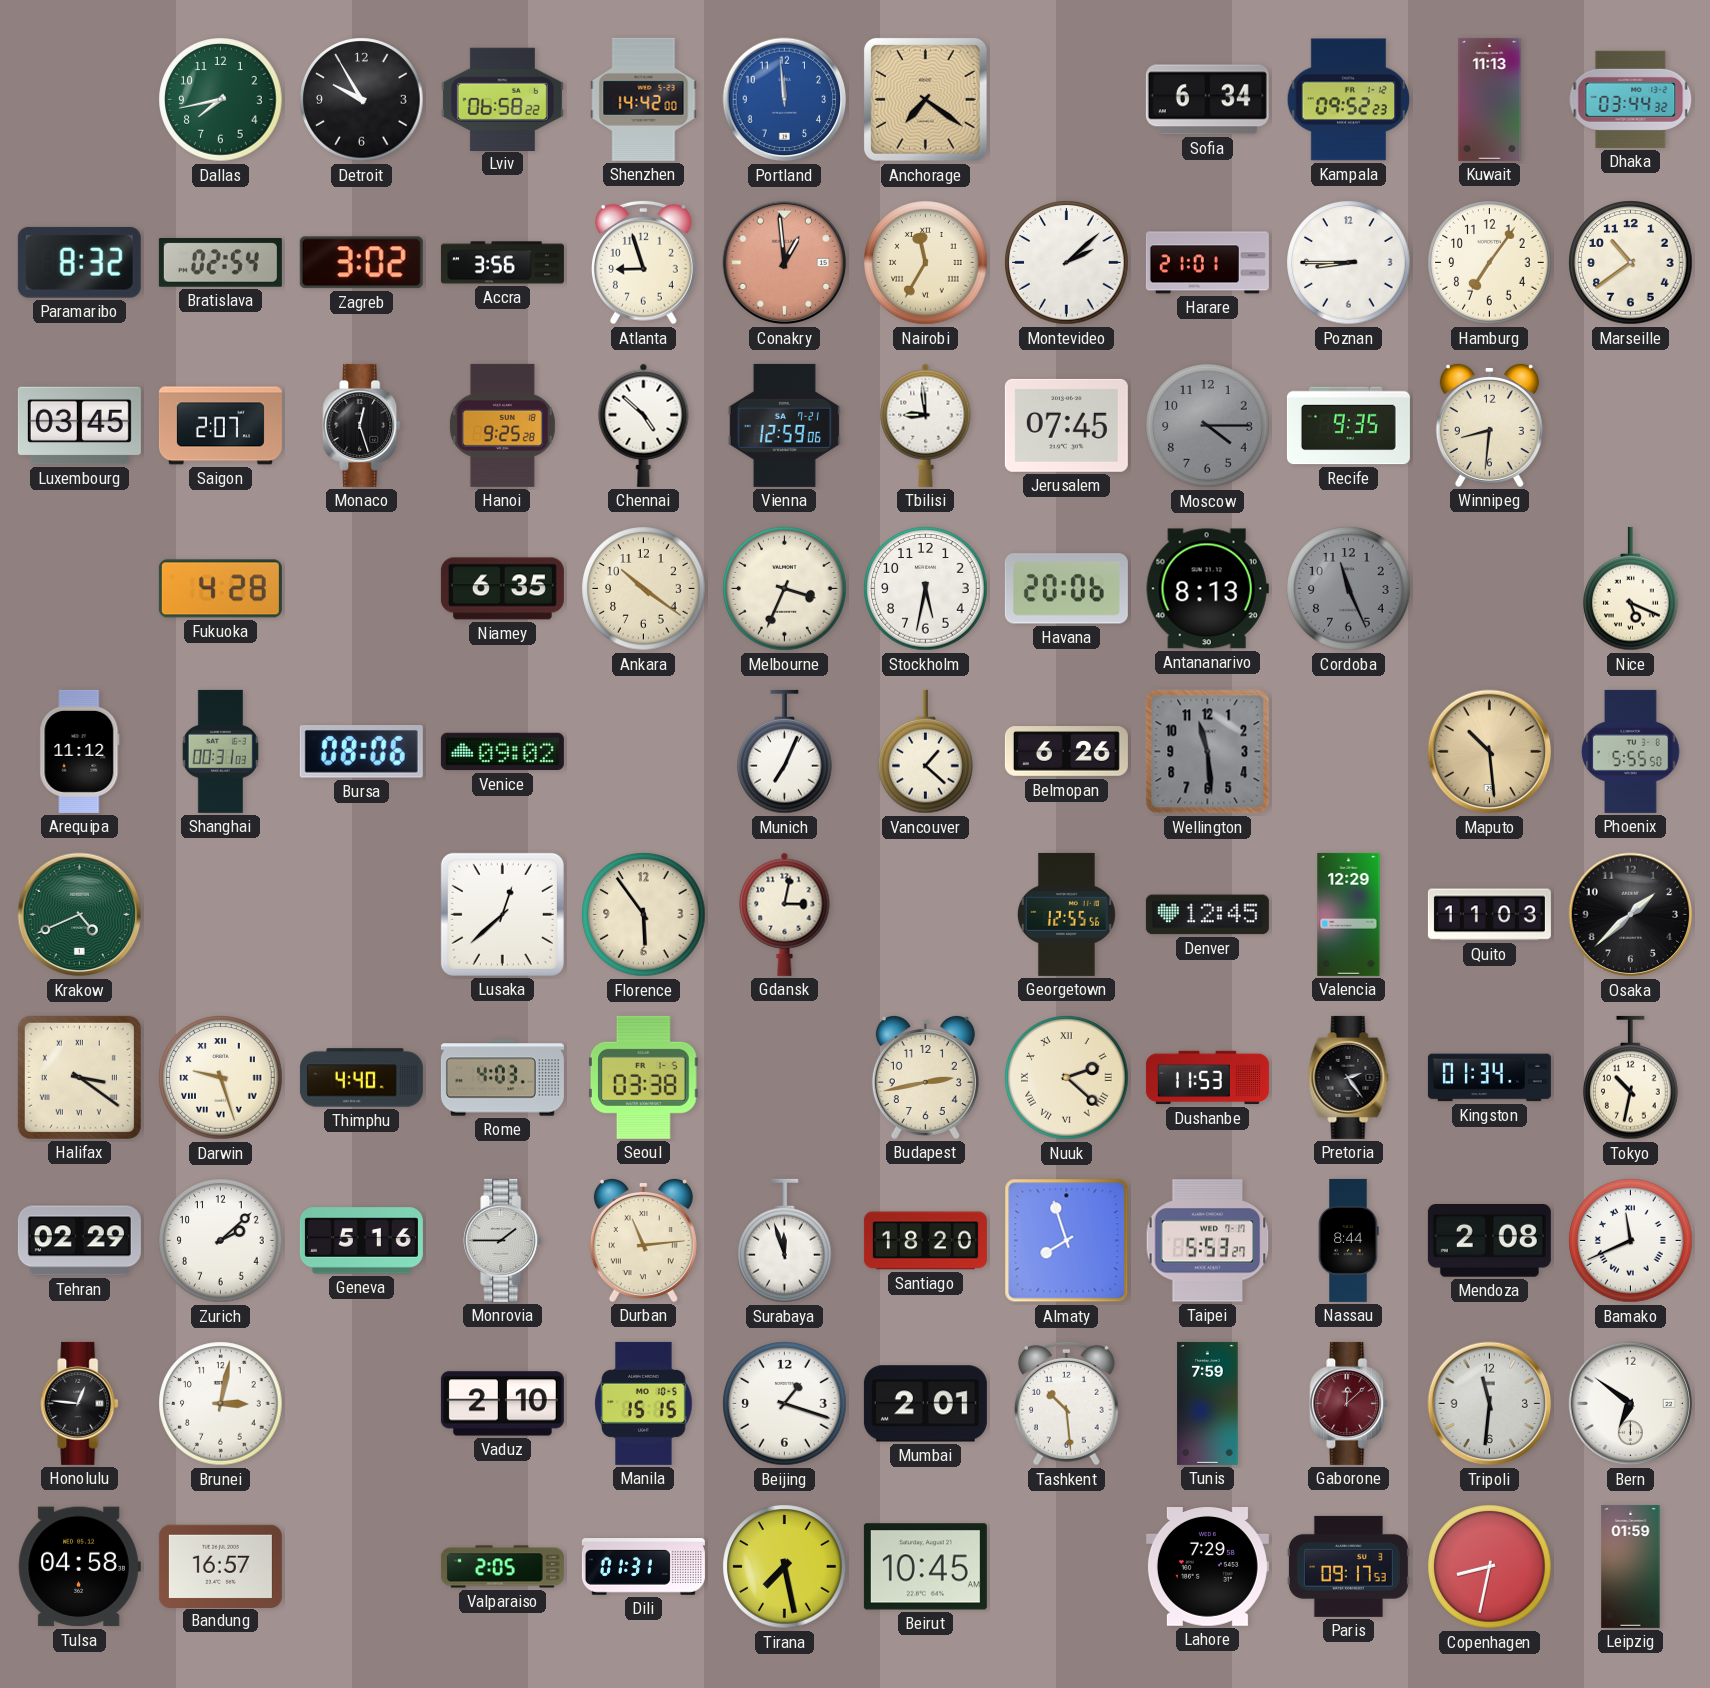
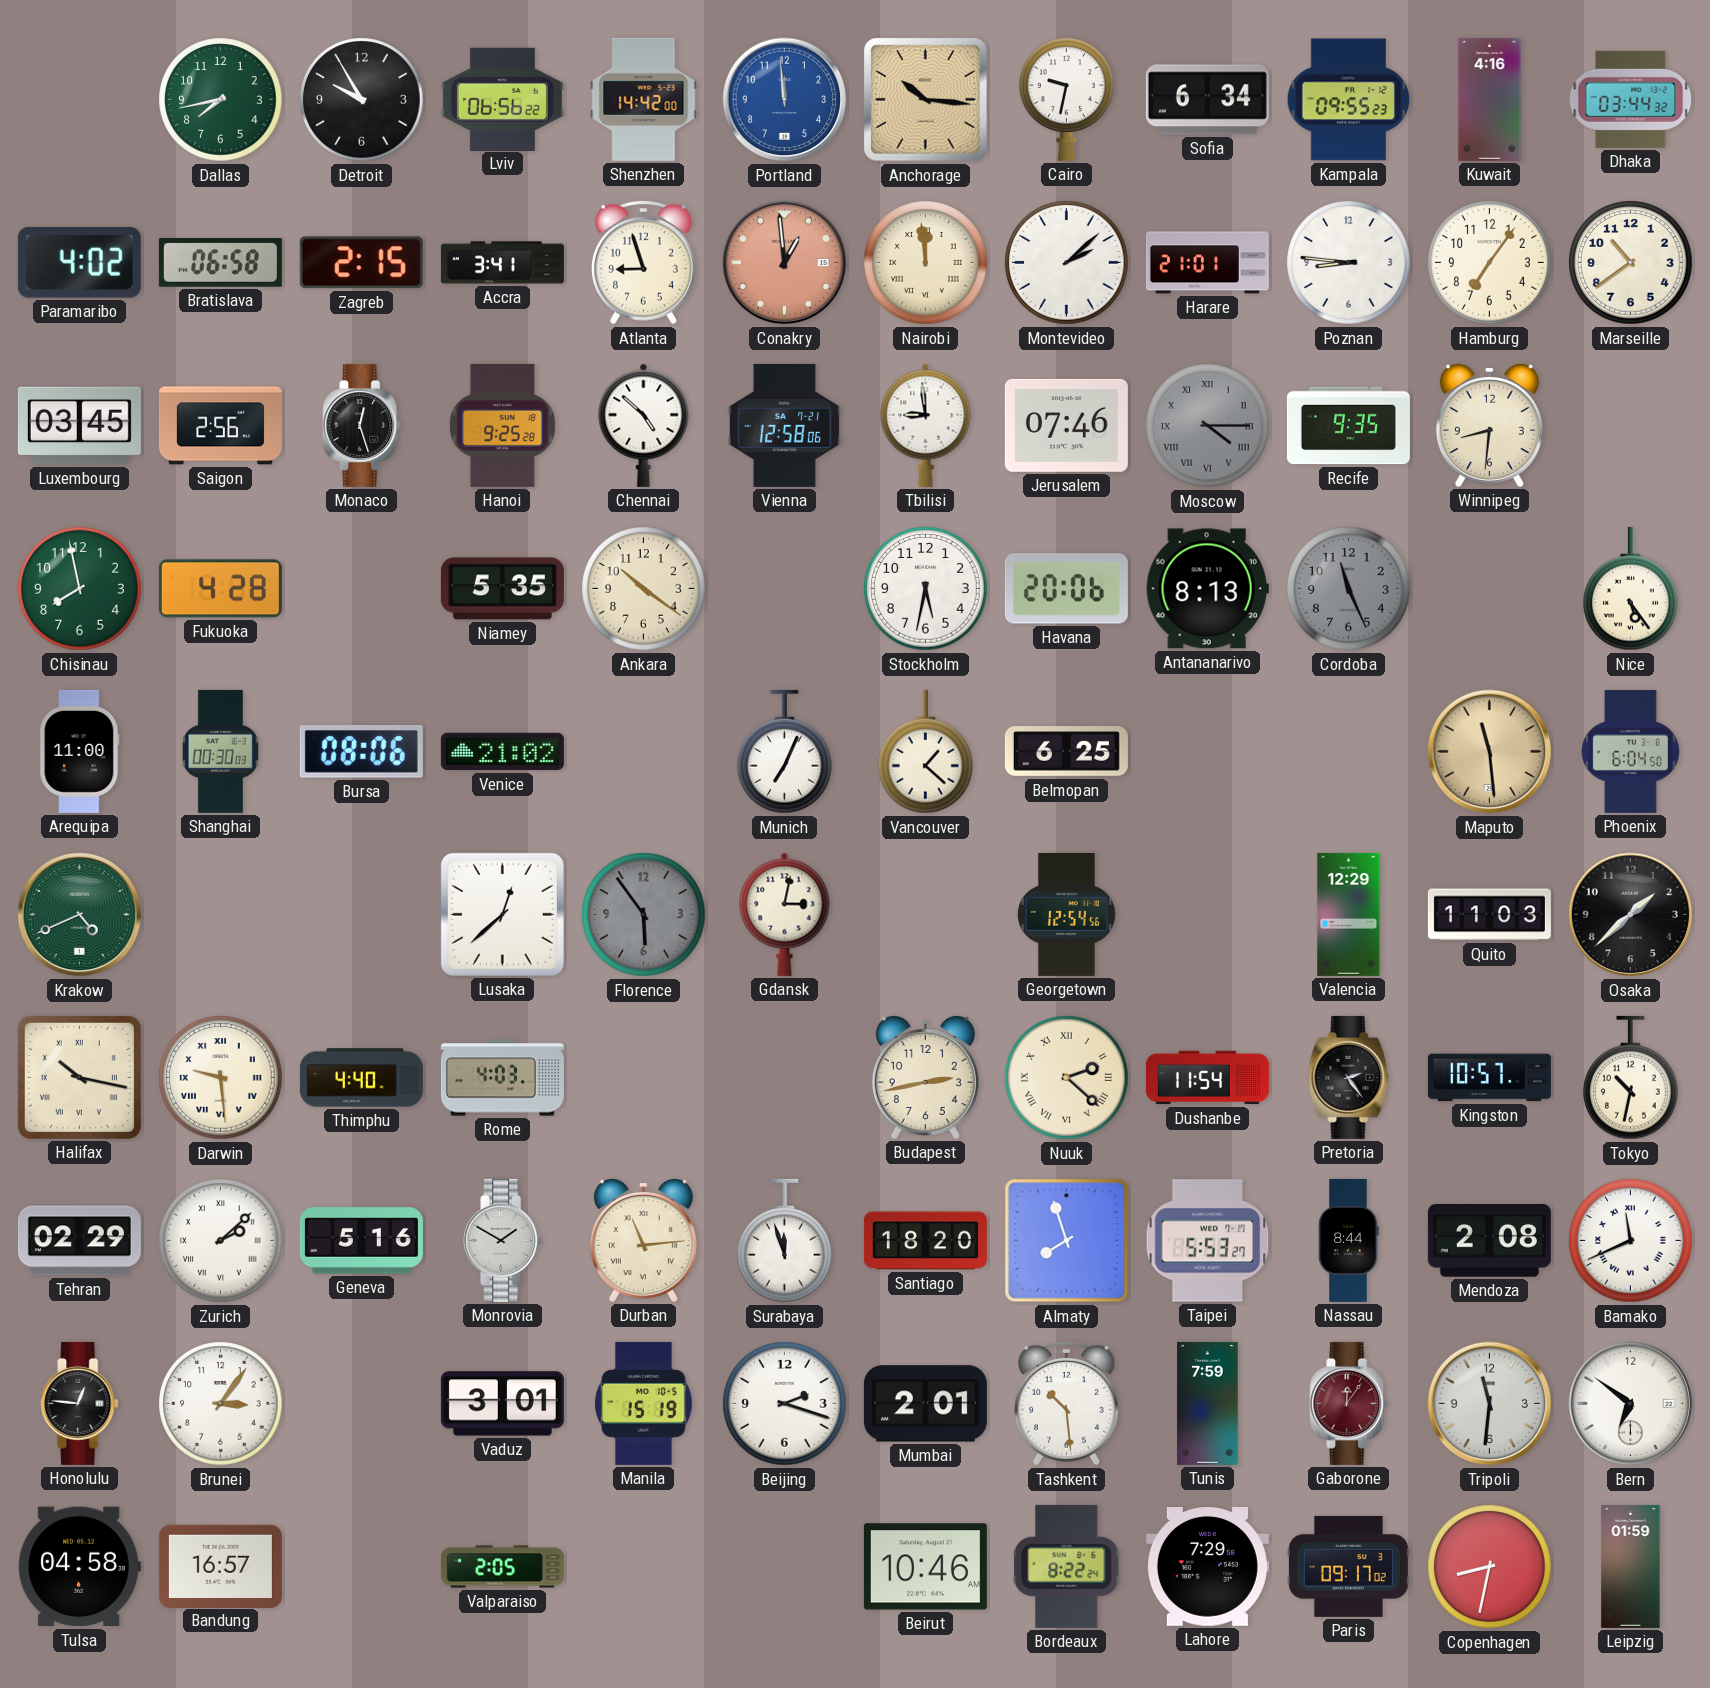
Lviv: 06:58 -> 06:56
Anchorage: 7:21 -> 10:16
Cairo: none -> 9:32
Kampala: 09:52 -> 09:55
Kuwait: 11:13 -> 4:16
Paramaribo: 8:32 -> 4:02
Bratislava: 02:54 -> 06:58
Zagreb: 3:02 -> 2:15
Accra: 3:56 -> 3:41
Nairobi: 11:35 -> 11:59
Poznan: 8:45 -> 8:46
Saigon: 2:07 -> 2:56
Vienna: 12:59 -> 12:58
Jerusalem: 07:45 -> 07:46
Moscow numerals: Arabic -> Roman
Chisinau: none -> 7:58
Niamey: 6:35 -> 5:35
Melbourne: 3:34 -> none
Nice: 5:19 -> 5:24
Arequipa: 11:12 -> 11:00
Shanghai: 00:31 -> 00:30
Venice: 09:02 -> 21:02
Belmopan: 6:26 -> 6:25
Wellington: 11:29 -> none
Maputo: 10:29 -> 11:29
Phoenix: 5:55 -> 6:04
Florence dial: cream -> grey
Georgetown: 12:55 -> 12:54
Denver: 12:45 -> none
Halifax: 3:21 -> 10:17
Darwin: 9:27 -> 9:29
Seoul: 03:38 -> none
Dushanbe: 11:53 -> 11:54
Kingston: 01:34 -> 10:57
Zurich numerals: Arabic -> Roman
Monrovia: 1:45 -> 1:50
Brunei: 3:02 -> 3:06
Vaduz: 2:10 -> 3:01
Manila: 15:15 -> 15:19
Beijing: 1:18 -> 2:18
Gaborone: 12:08 -> 12:06
Dili: 01:31 -> none
Tirana: 7:28 -> none
Beirut: 10:45 -> 10:46
Bordeaux: none -> 8:22
Paris: 09:17:53 -> 09:17:02
